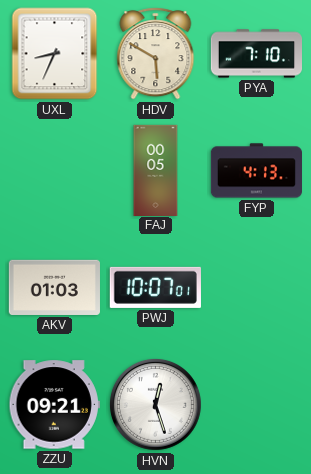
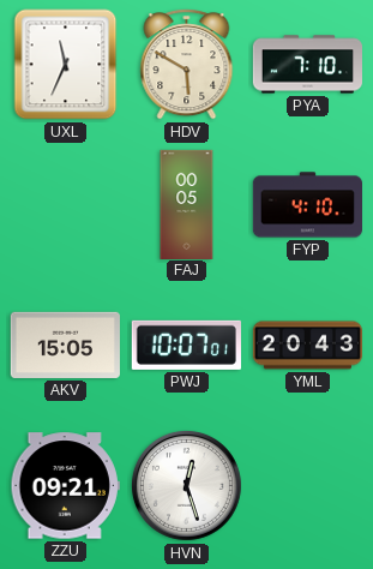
UXL: 8:34 -> 11:34
FYP: 4:13 -> 4:10
AKV: 01:03 -> 15:05
YML: none -> 20:43
